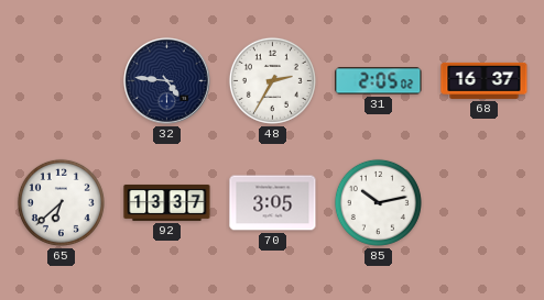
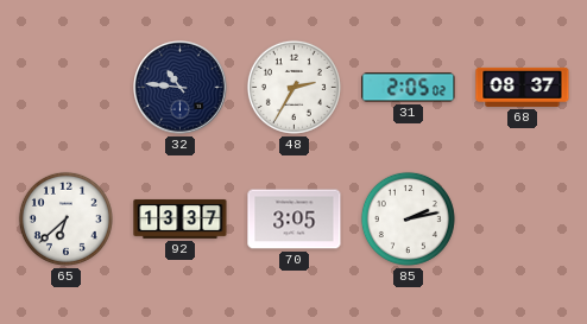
32: 4:46 -> 10:46
68: 16:37 -> 08:37
85: 10:13 -> 2:13
